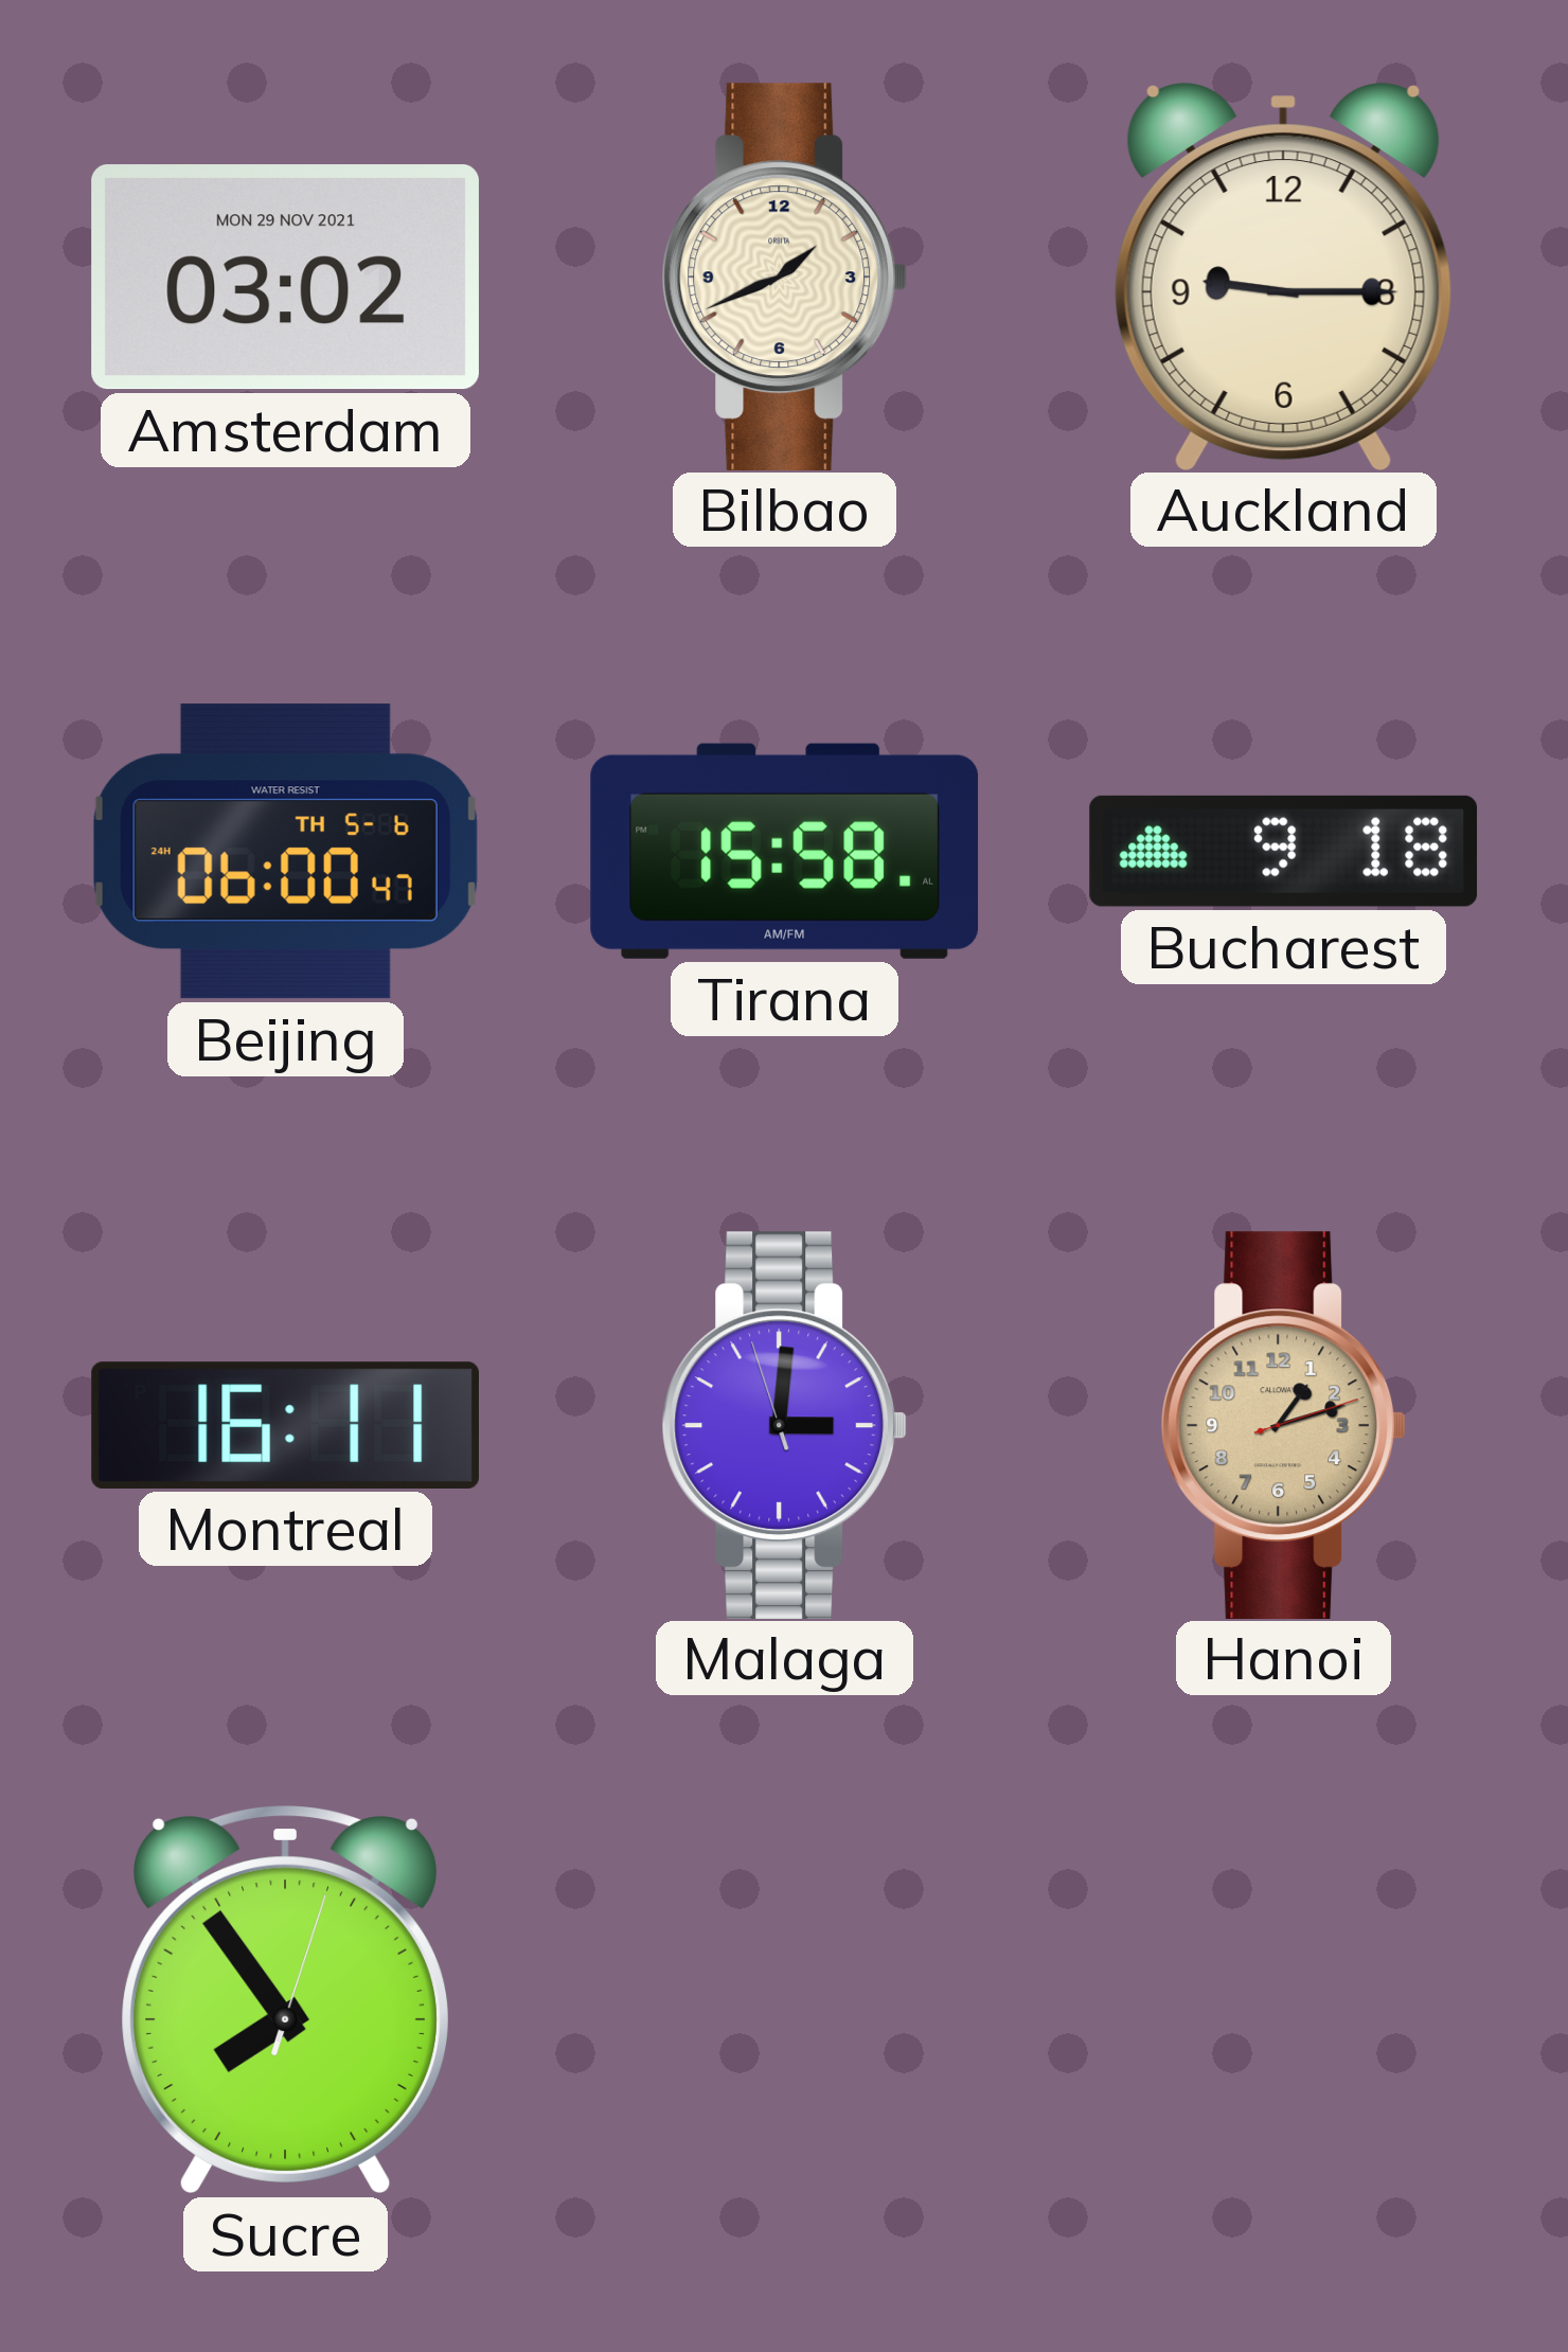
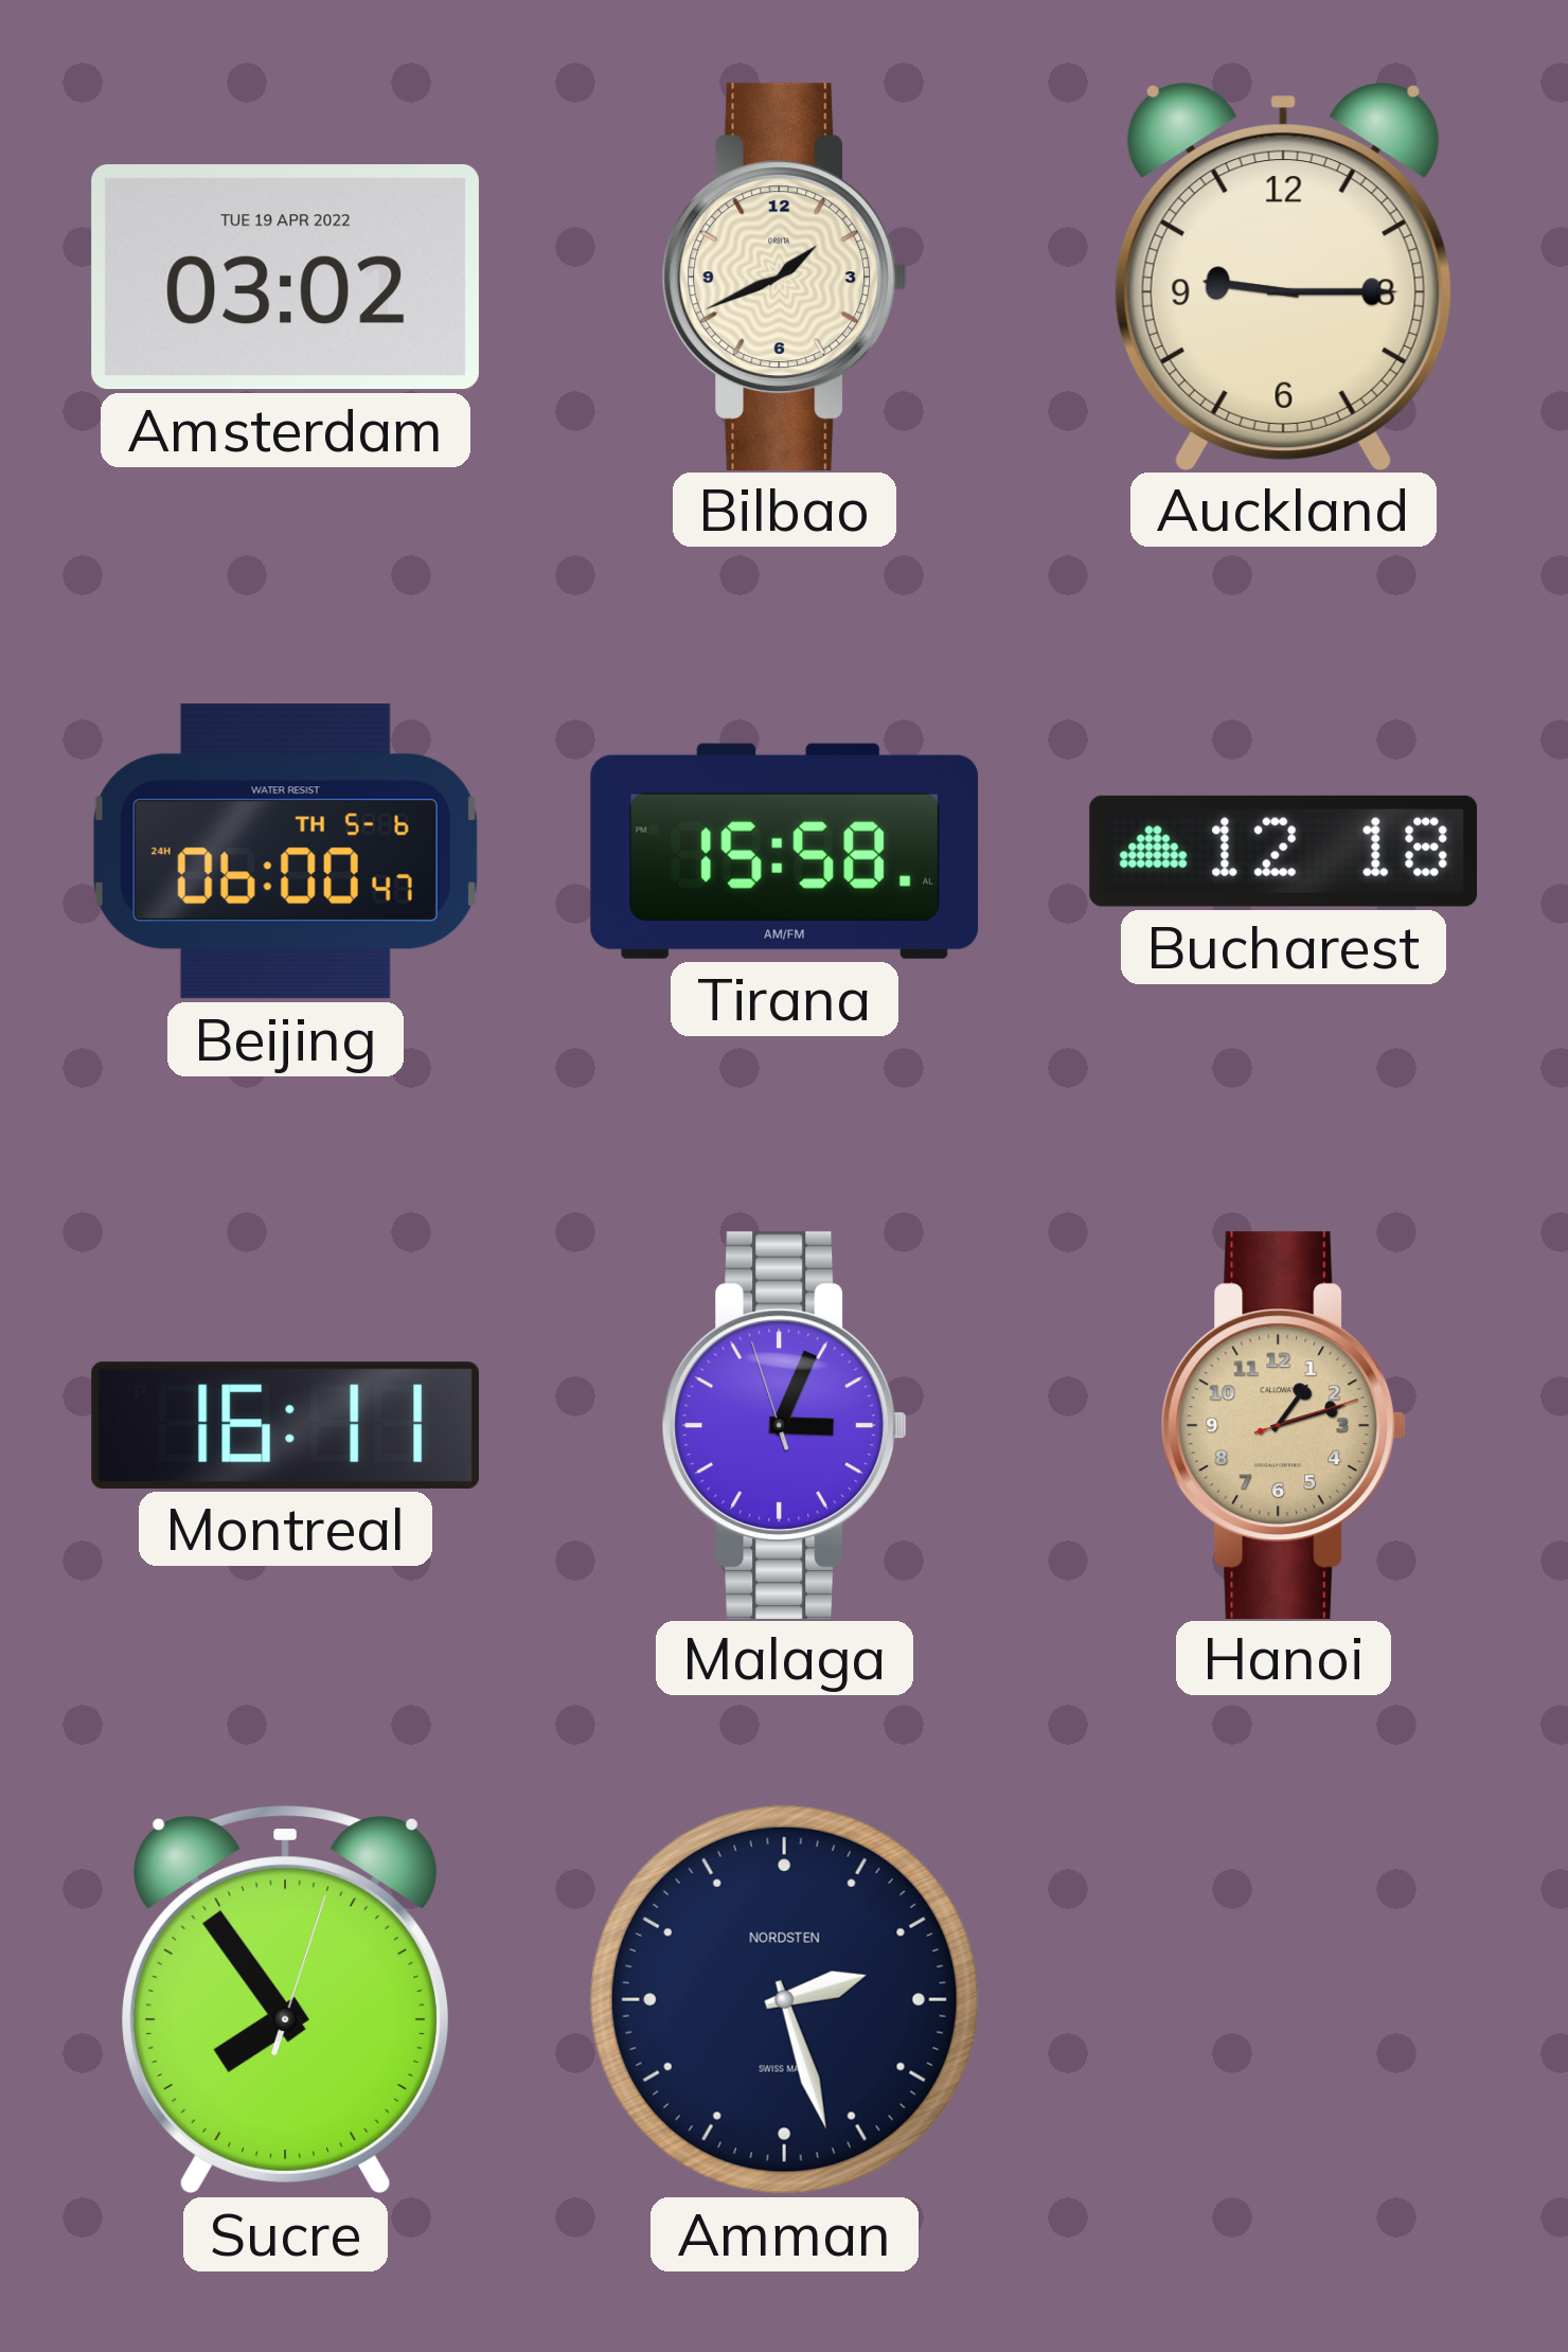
Amsterdam date: MON 29 NOV 2021 -> TUE 19 APR 2022
Bucharest: 9:18 -> 12:18
Malaga: 3:00 -> 3:03
Amman: none -> 2:27
